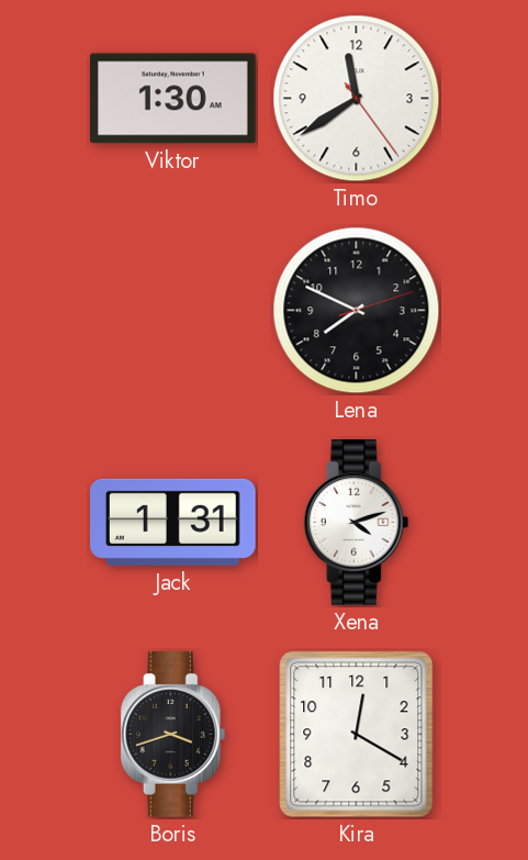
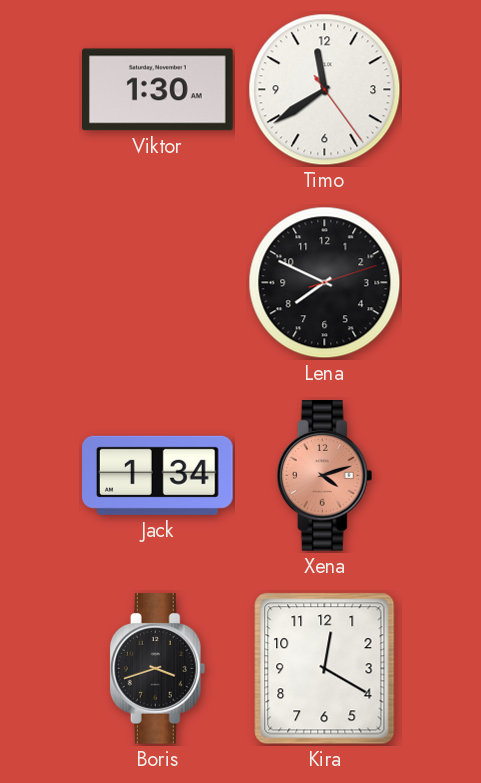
Jack: 1:31 -> 1:34
Xena dial: white -> salmon
